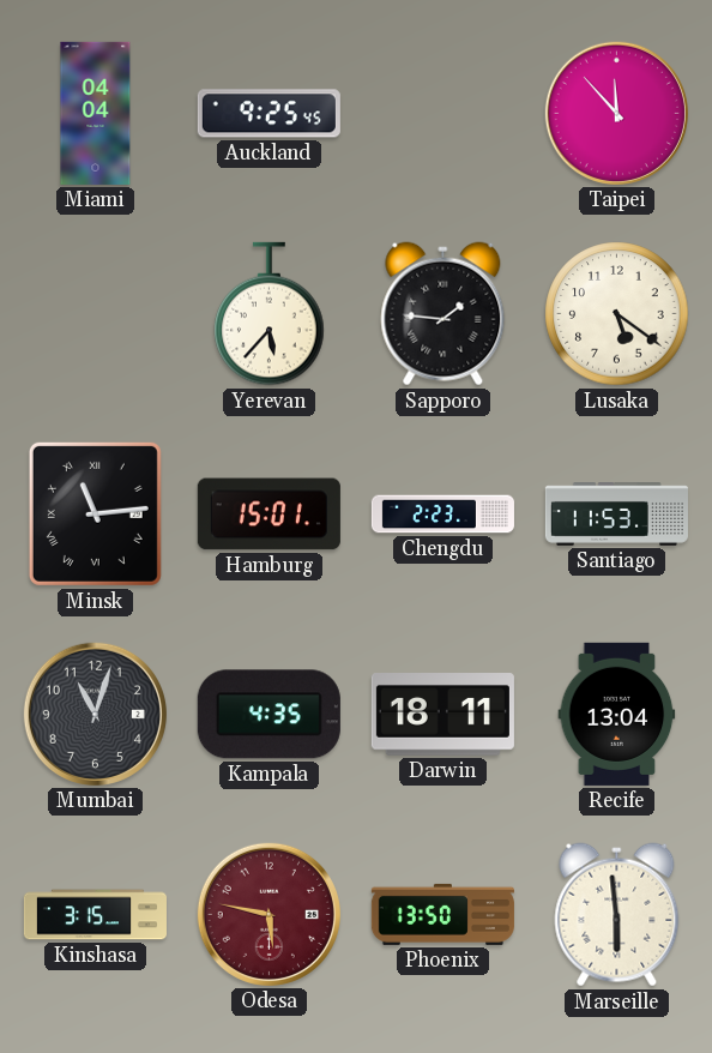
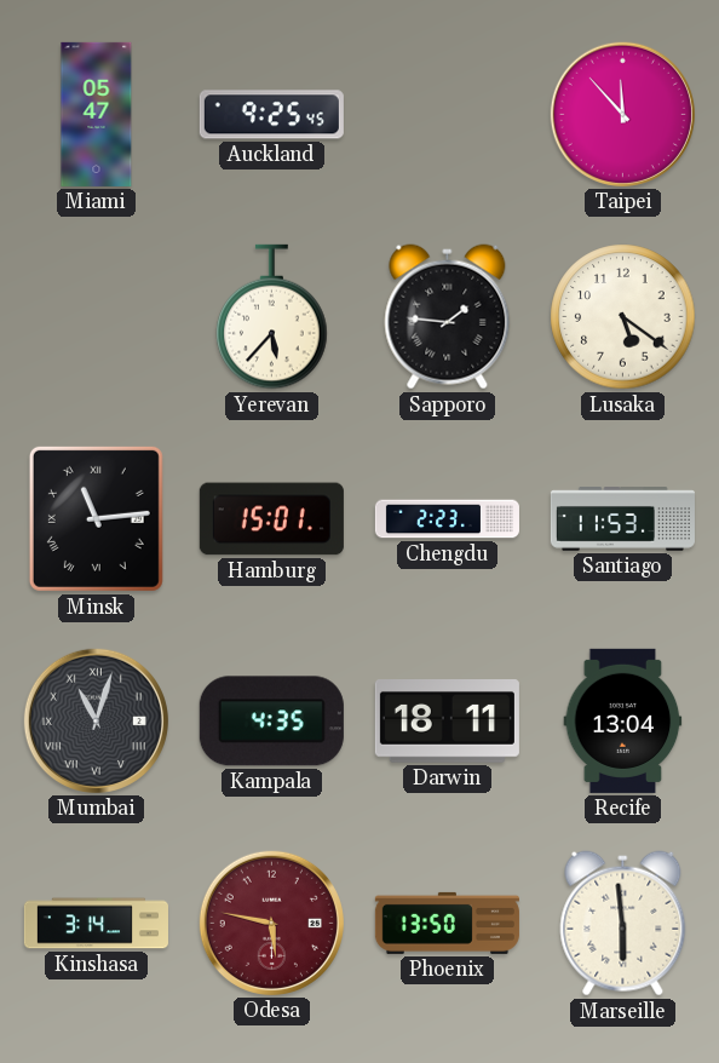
Miami: 04:04 -> 05:47
Mumbai numerals: Arabic -> Roman
Kinshasa: 3:15 -> 3:14
